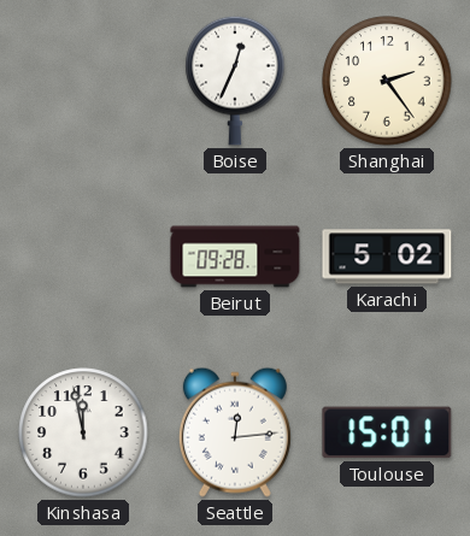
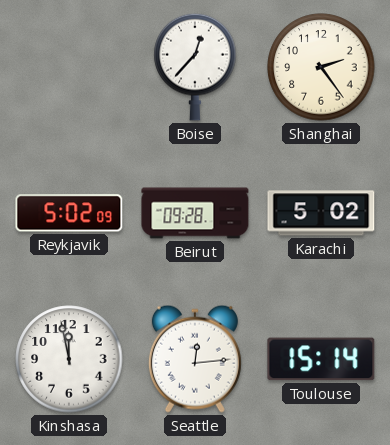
Boise: 12:34 -> 12:37
Reykjavik: none -> 5:02
Toulouse: 15:01 -> 15:14
